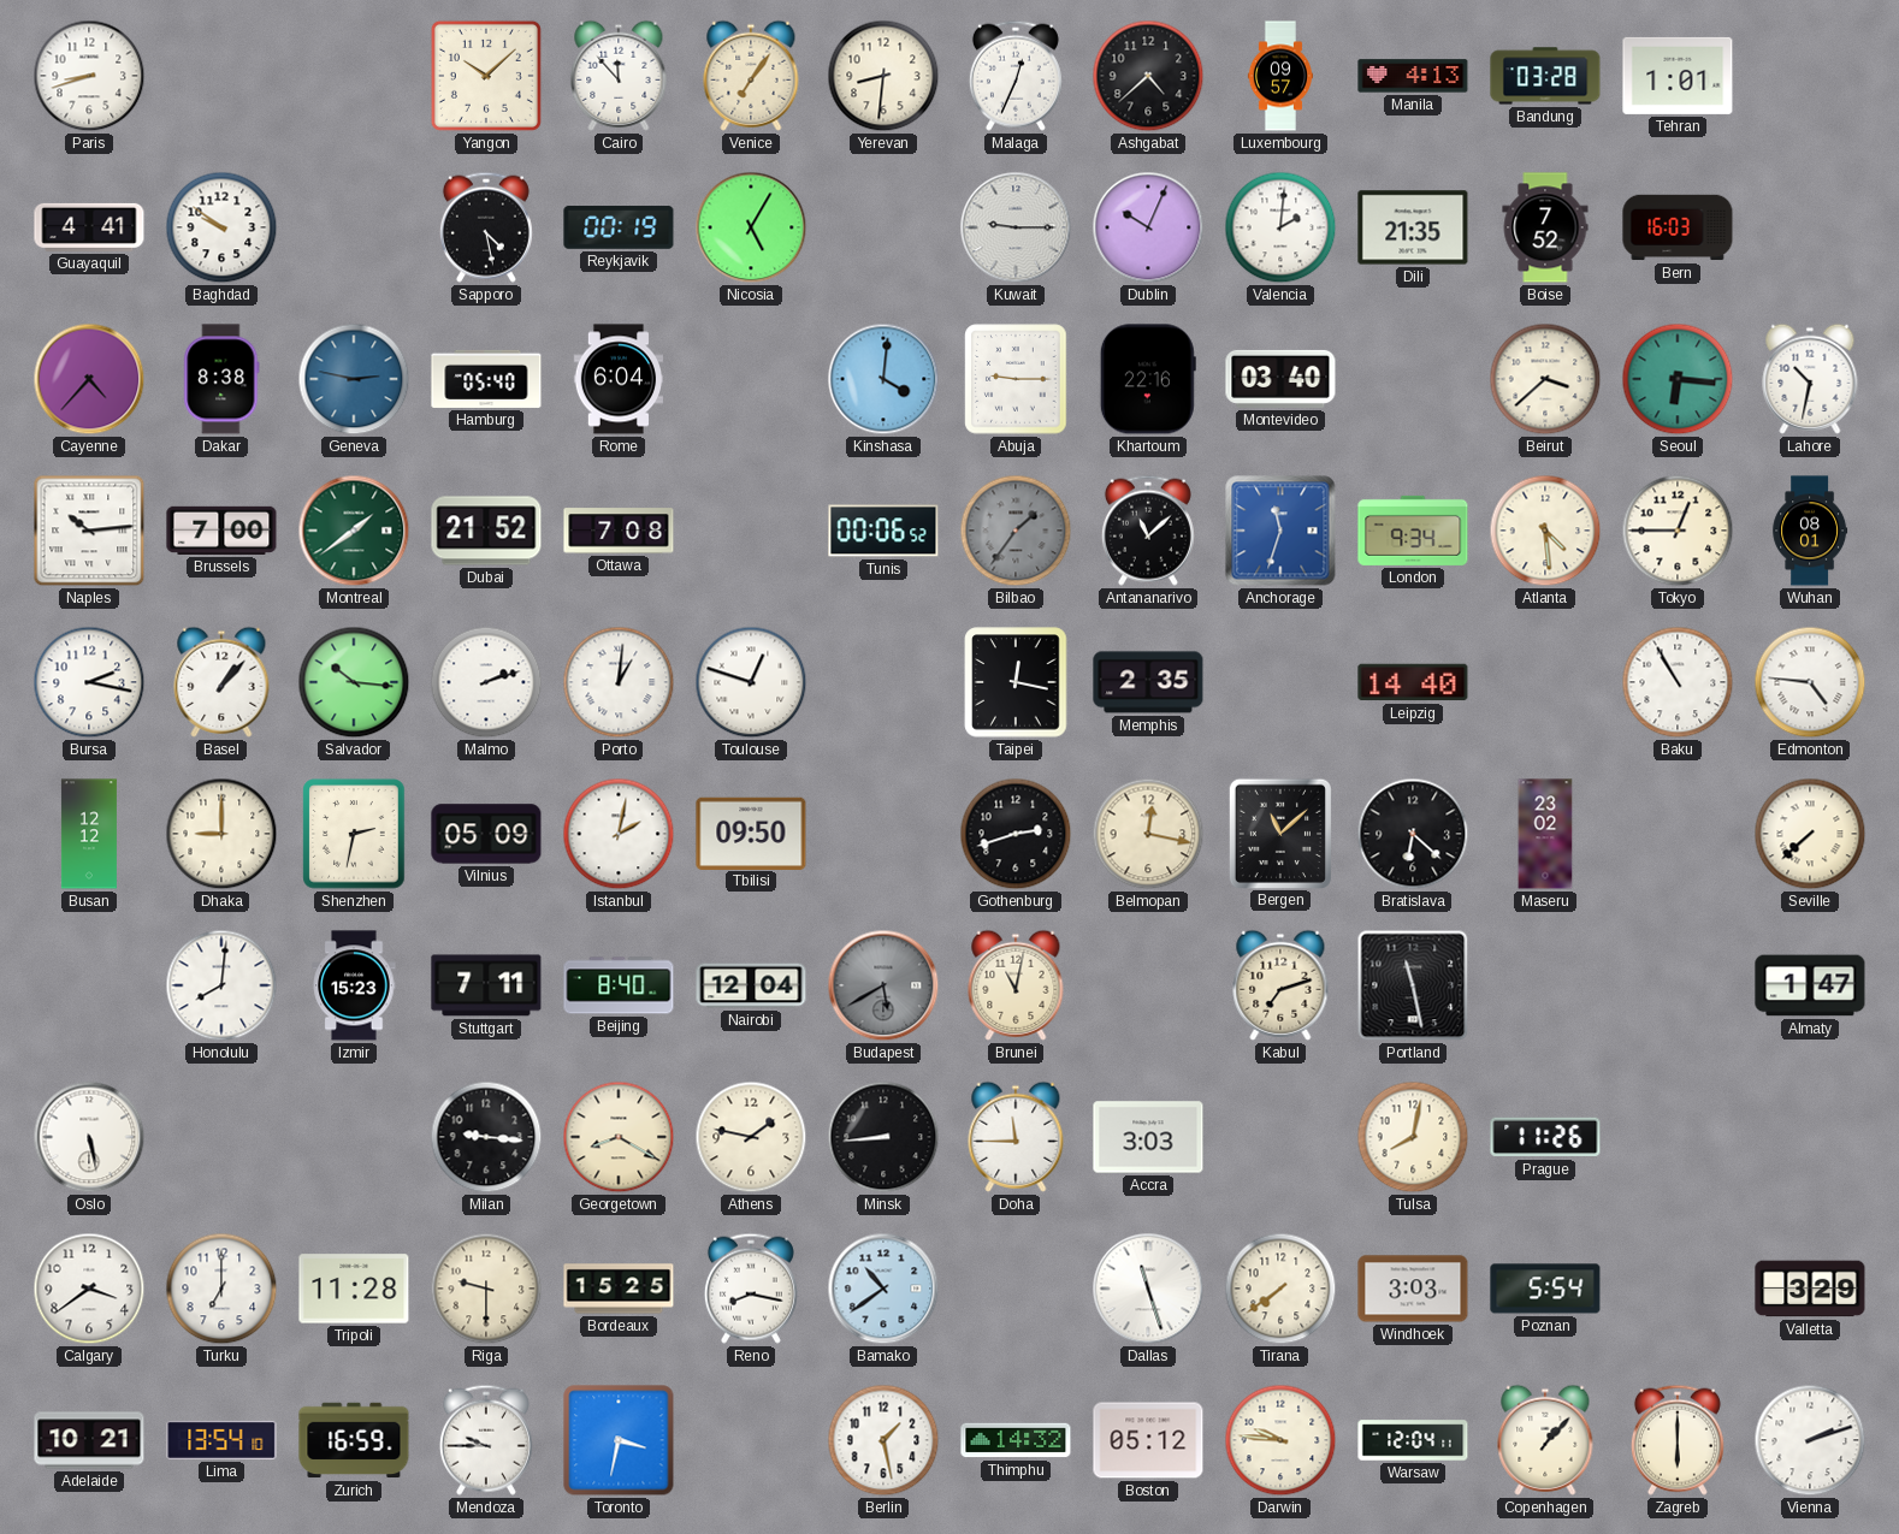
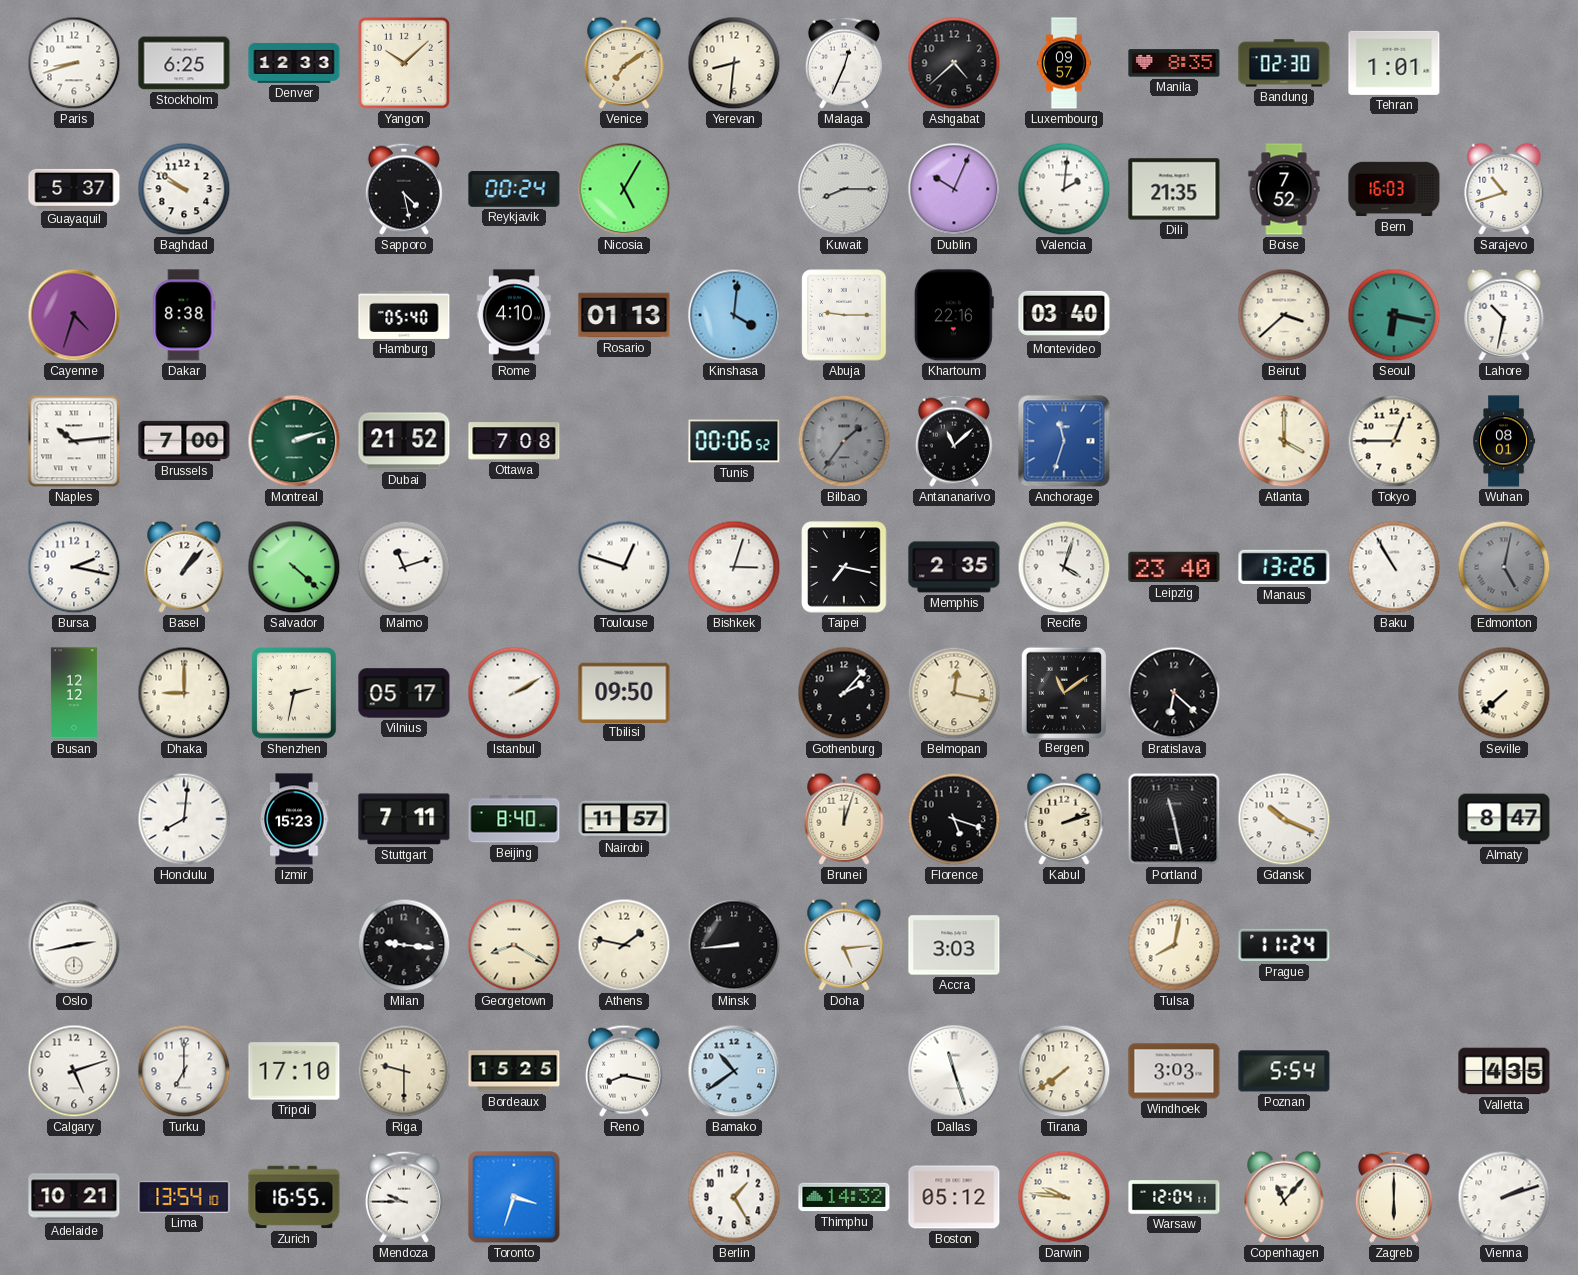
Stockholm: none -> 6:25
Denver: none -> 12:33
Cairo: 11:53 -> none
Venice: 7:06 -> 7:09
Manila: 4:13 -> 8:35
Bandung: 03:28 -> 02:30
Guayaquil: 4:41 -> 5:37
Reykjavik: 00:19 -> 00:24
Kuwait: 9:15 -> 8:15
Sarajevo: none -> 10:42
Cayenne: 4:37 -> 4:33
Geneva: 2:47 -> none
Rome: 6:04 -> 4:10
Rosario: none -> 01:13
Seoul: 6:16 -> 6:17
Montreal: 1:39 -> 2:12
London: 9:34 -> none
Atlanta: 4:29 -> 4:00
Salvador: 10:16 -> 4:22
Malmo: 2:12 -> 11:12
Porto: 1:01 -> none
Bishkek: none -> 3:03
Taipei: 12:17 -> 7:17
Recife: none -> 4:03
Leipzig: 14:40 -> 23:40
Manaus: none -> 13:26
Edmonton: 4:46 -> 5:02
Edmonton dial: white -> grey
Vilnius: 05:09 -> 05:17
Istanbul: 2:02 -> 2:10
Gothenburg: 2:42 -> 2:07
Bergen: 11:08 -> 11:09
Maseru: 23:02 -> none
Nairobi: 12:04 -> 11:57
Budapest: 5:40 -> none
Brunei: 11:02 -> 12:03
Florence: none -> 5:18
Kabul: 7:12 -> 2:12
Gdansk: none -> 10:19
Almaty: 1:47 -> 8:47
Oslo: 5:28 -> 2:43
Doha: 11:45 -> 5:14
Prague: 11:26 -> 11:24
Calgary: 3:39 -> 5:12
Tripoli: 11:28 -> 17:10
Valletta: 3:29 -> 4:35
Zurich: 16:59 -> 16:55
Toronto: 3:32 -> 3:33
Berlin: 1:28 -> 1:25
Copenhagen: 1:07 -> 11:07
